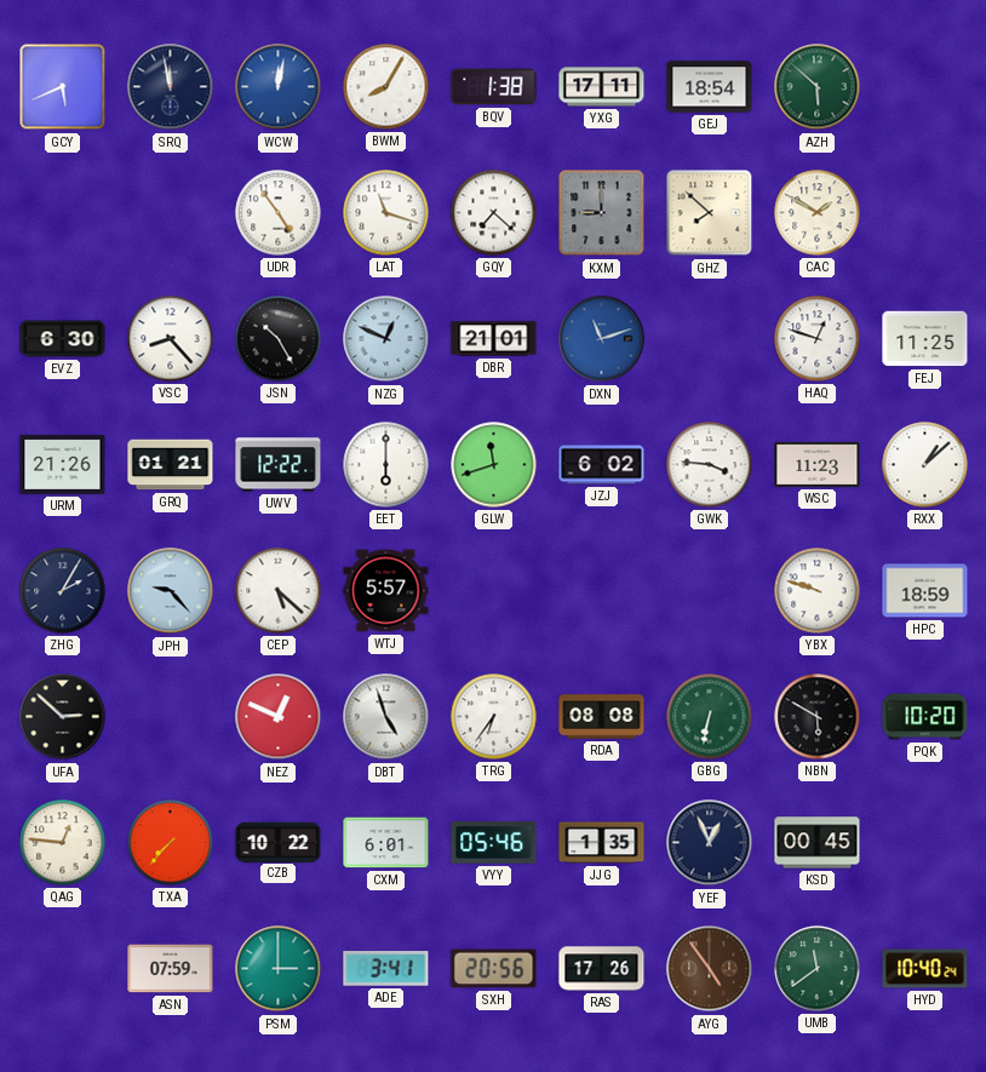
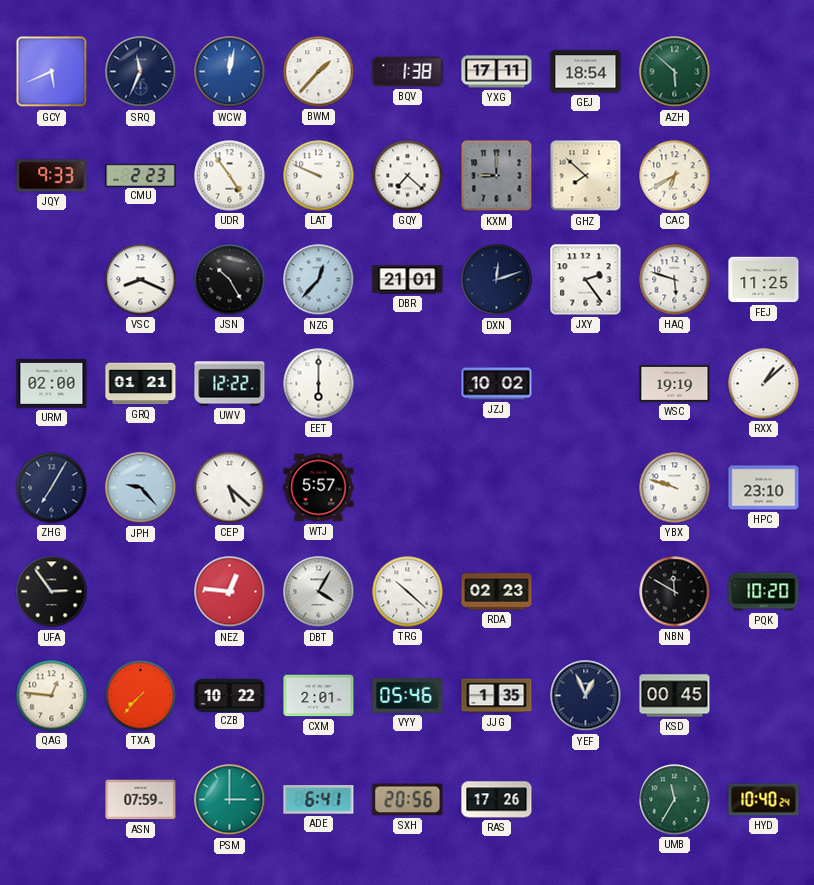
SRQ: 11:58 -> 11:34
BWM: 8:05 -> 1:37
JQY: none -> 9:33
CMU: none -> 2:23
LAT: 11:18 -> 9:49
CAC: 1:50 -> 6:40
EVZ: 6:30 -> none
VSC: 8:23 -> 8:19
NZG: 12:49 -> 12:37
DXN: 11:12 -> 12:12
DXN dial: blue -> navy
JXY: none -> 2:24
HAQ: 12:48 -> 5:48
URM: 21:26 -> 02:00
GLW: 11:42 -> none
JZJ: 6:02 -> 10:02
GWK: 3:46 -> none
WSC: 11:23 -> 19:19
ZHG: 2:05 -> 7:05
HPC: 18:59 -> 23:10
UFA: 2:52 -> 2:54
NEZ: 12:49 -> 12:46
DBT: 4:57 -> 4:05
TRG: 6:36 -> 10:22
RDA: 08:08 -> 02:23
GBG: 6:32 -> none
NBN: 5:50 -> 11:50
CXM: 6:01 -> 2:01
ADE: 3:41 -> 6:41
AYG: 4:54 -> none
UMB: 11:39 -> 11:35
